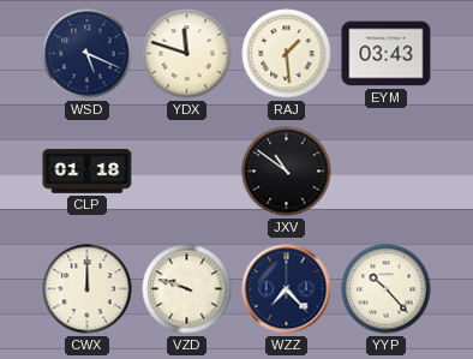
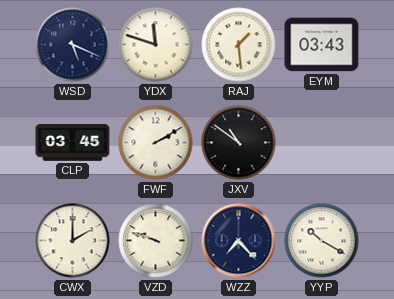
CLP: 01:18 -> 03:45
FWF: none -> 2:10
CWX: 12:00 -> 2:00
YYP: 10:23 -> 10:20
